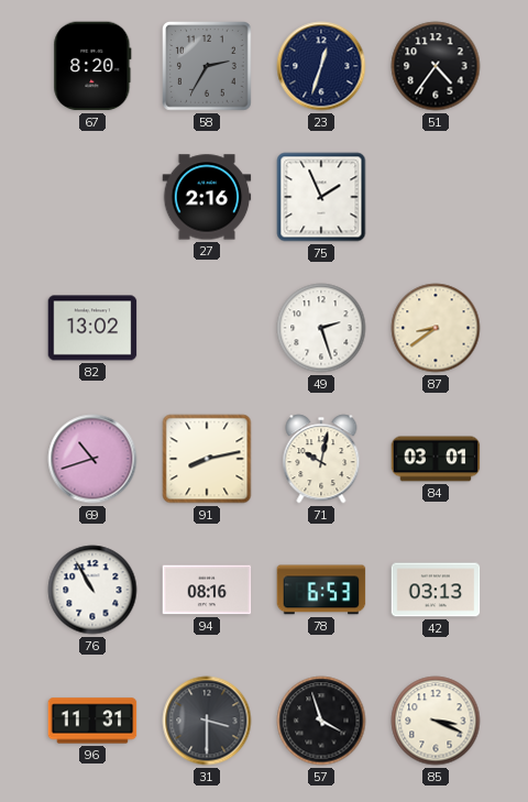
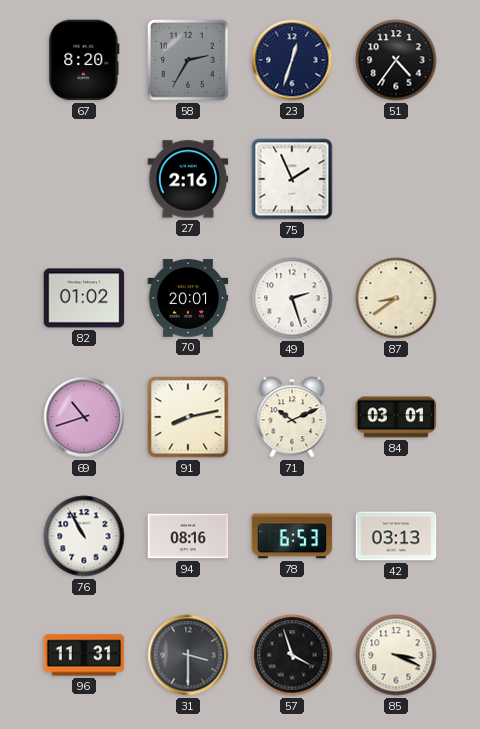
82: 13:02 -> 01:02
70: none -> 20:01
71: 10:02 -> 10:11
